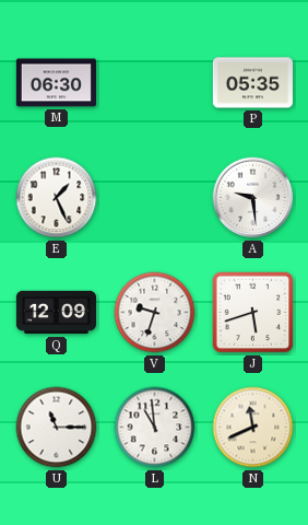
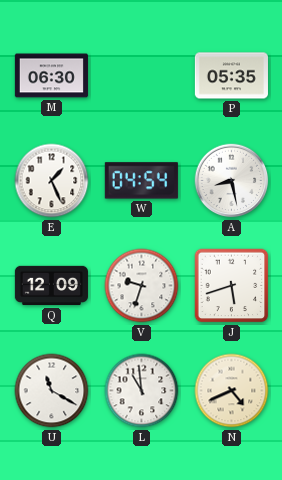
W: none -> 04:54
A: 9:29 -> 8:28
U: 11:15 -> 11:20
N: 11:41 -> 4:41
